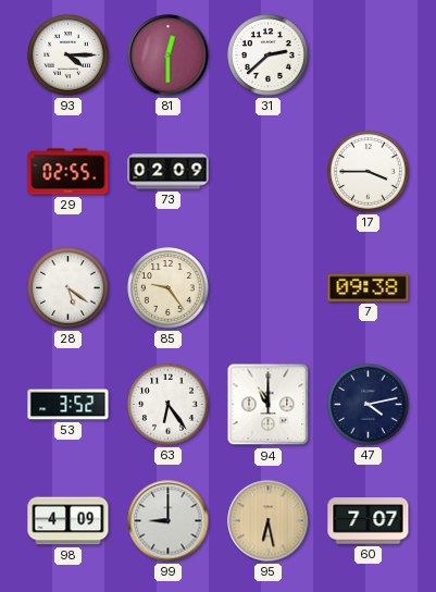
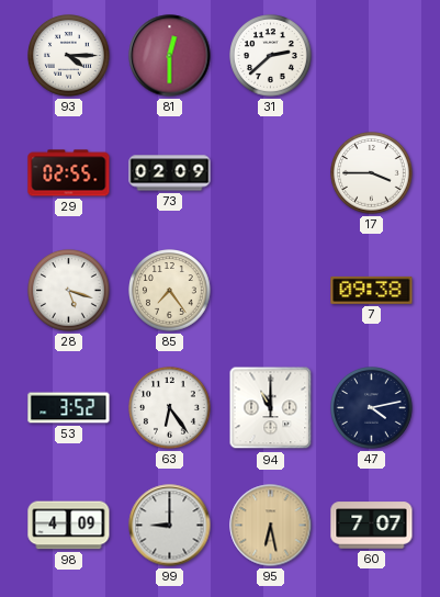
28: 5:21 -> 5:18
85: 9:24 -> 7:24
